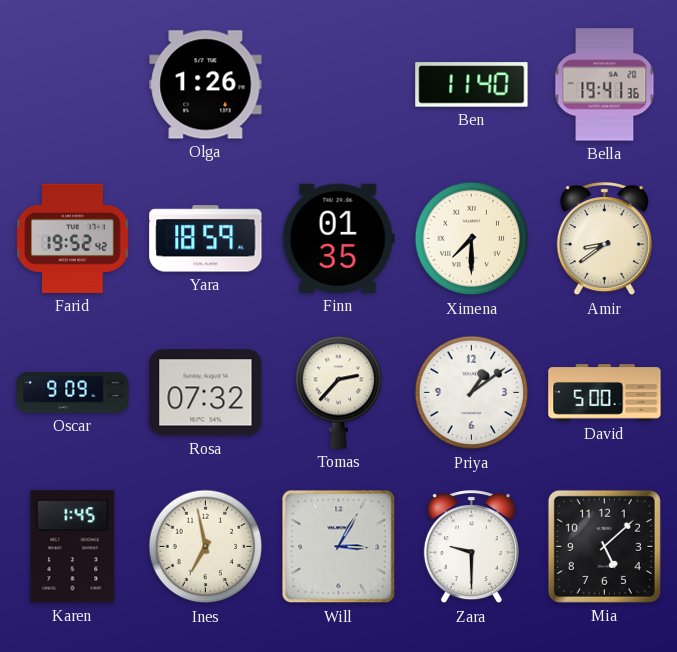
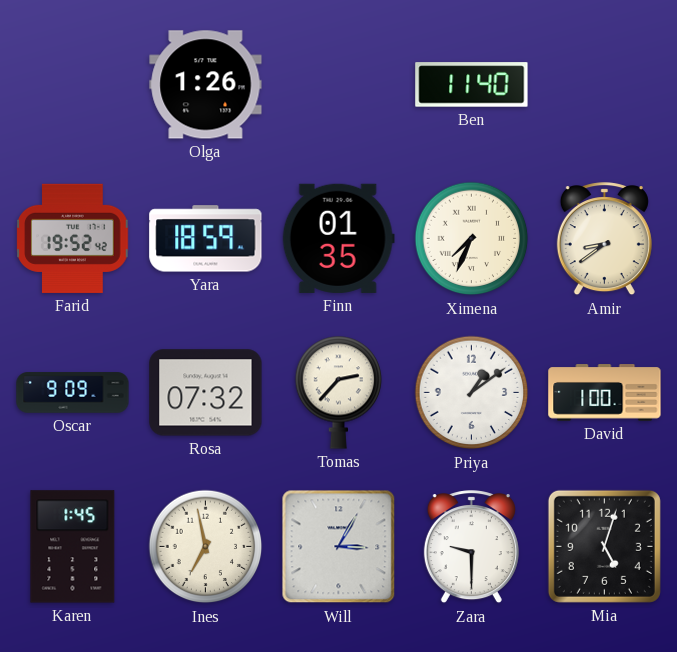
Bella: 19:41 -> none
Ximena: 7:30 -> 7:34
David: 5:00 -> 1:00
Mia: 5:08 -> 5:03
